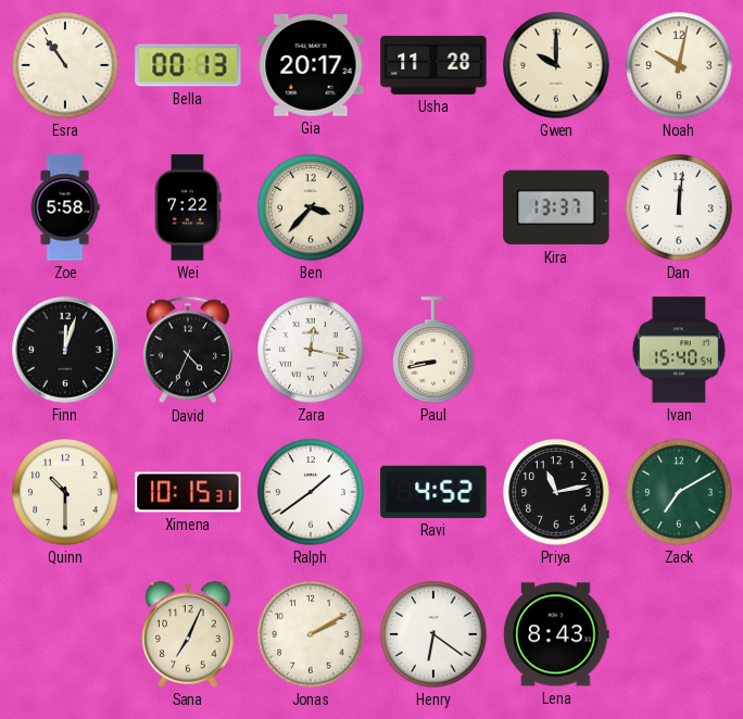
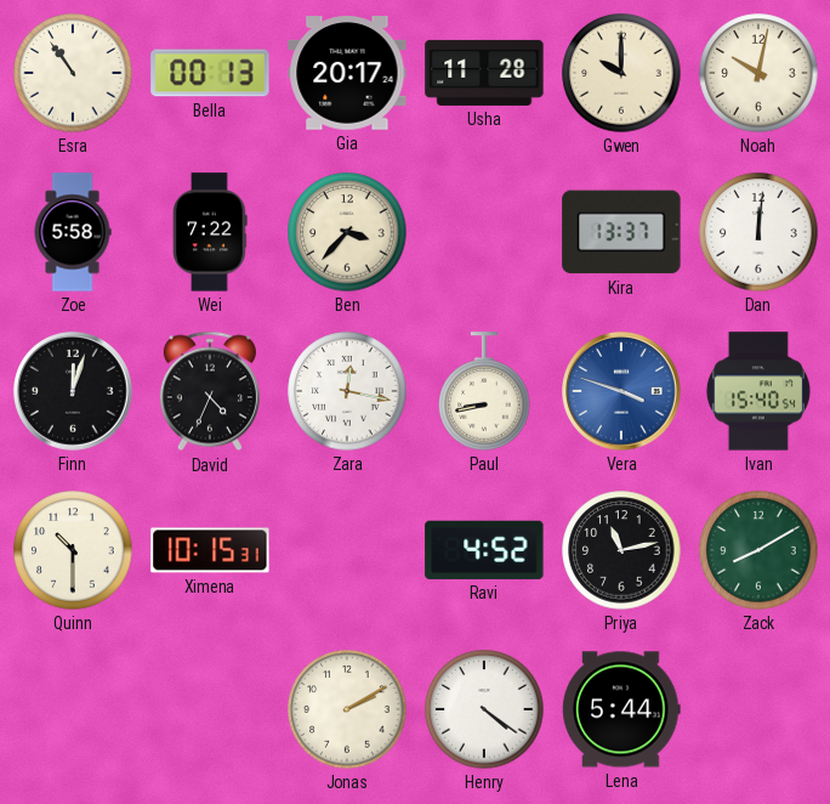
Vera: none -> 3:48
Ralph: 1:39 -> none
Zack: 7:10 -> 8:10
Sana: 7:04 -> none
Henry: 6:21 -> 4:21
Lena: 8:43 -> 5:44
